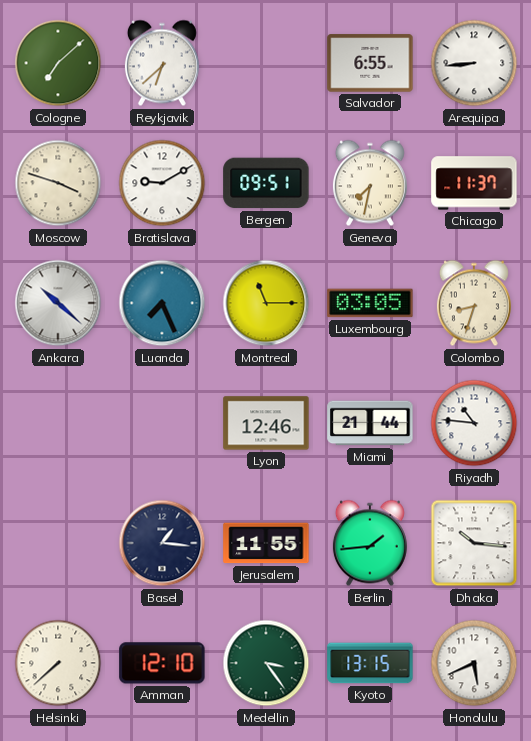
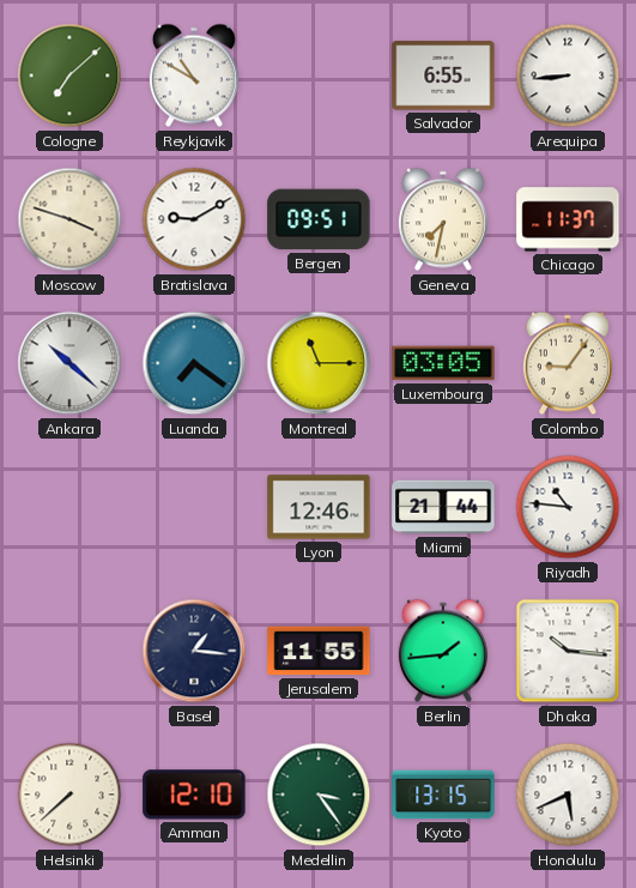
Reykjavik: 6:38 -> 10:50
Luanda: 7:26 -> 7:21
Colombo: 8:33 -> 9:06
